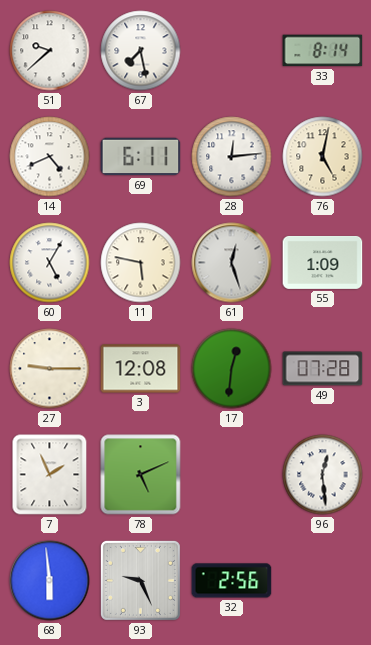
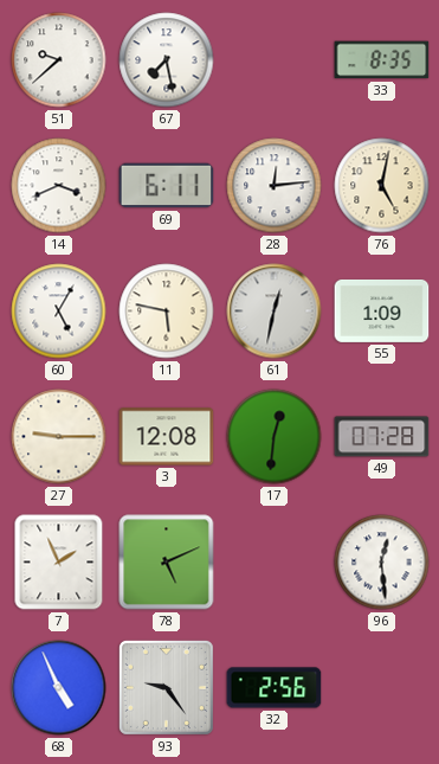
33: 8:14 -> 8:35
14: 4:41 -> 3:41
61: 12:27 -> 12:32
68: 5:59 -> 4:56
93: 9:26 -> 9:24
